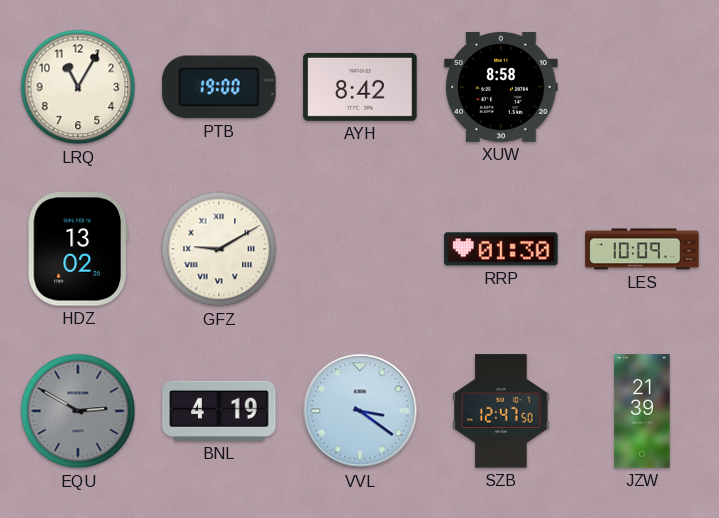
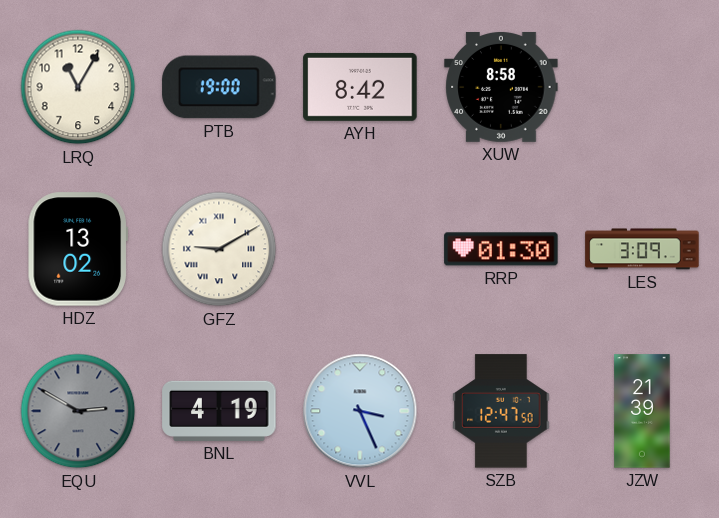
LES: 10:09 -> 3:09
VVL: 3:21 -> 3:26
